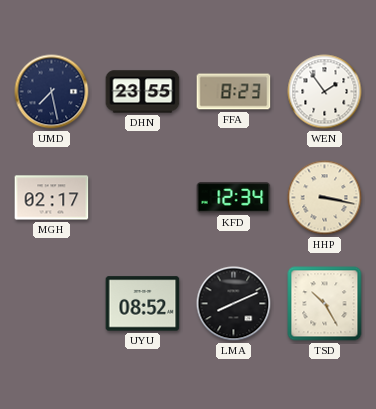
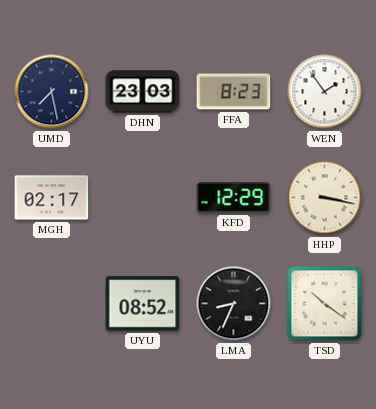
DHN: 23:55 -> 23:03
KFD: 12:34 -> 12:29
LMA: 8:11 -> 8:34
TSD: 10:25 -> 10:21
